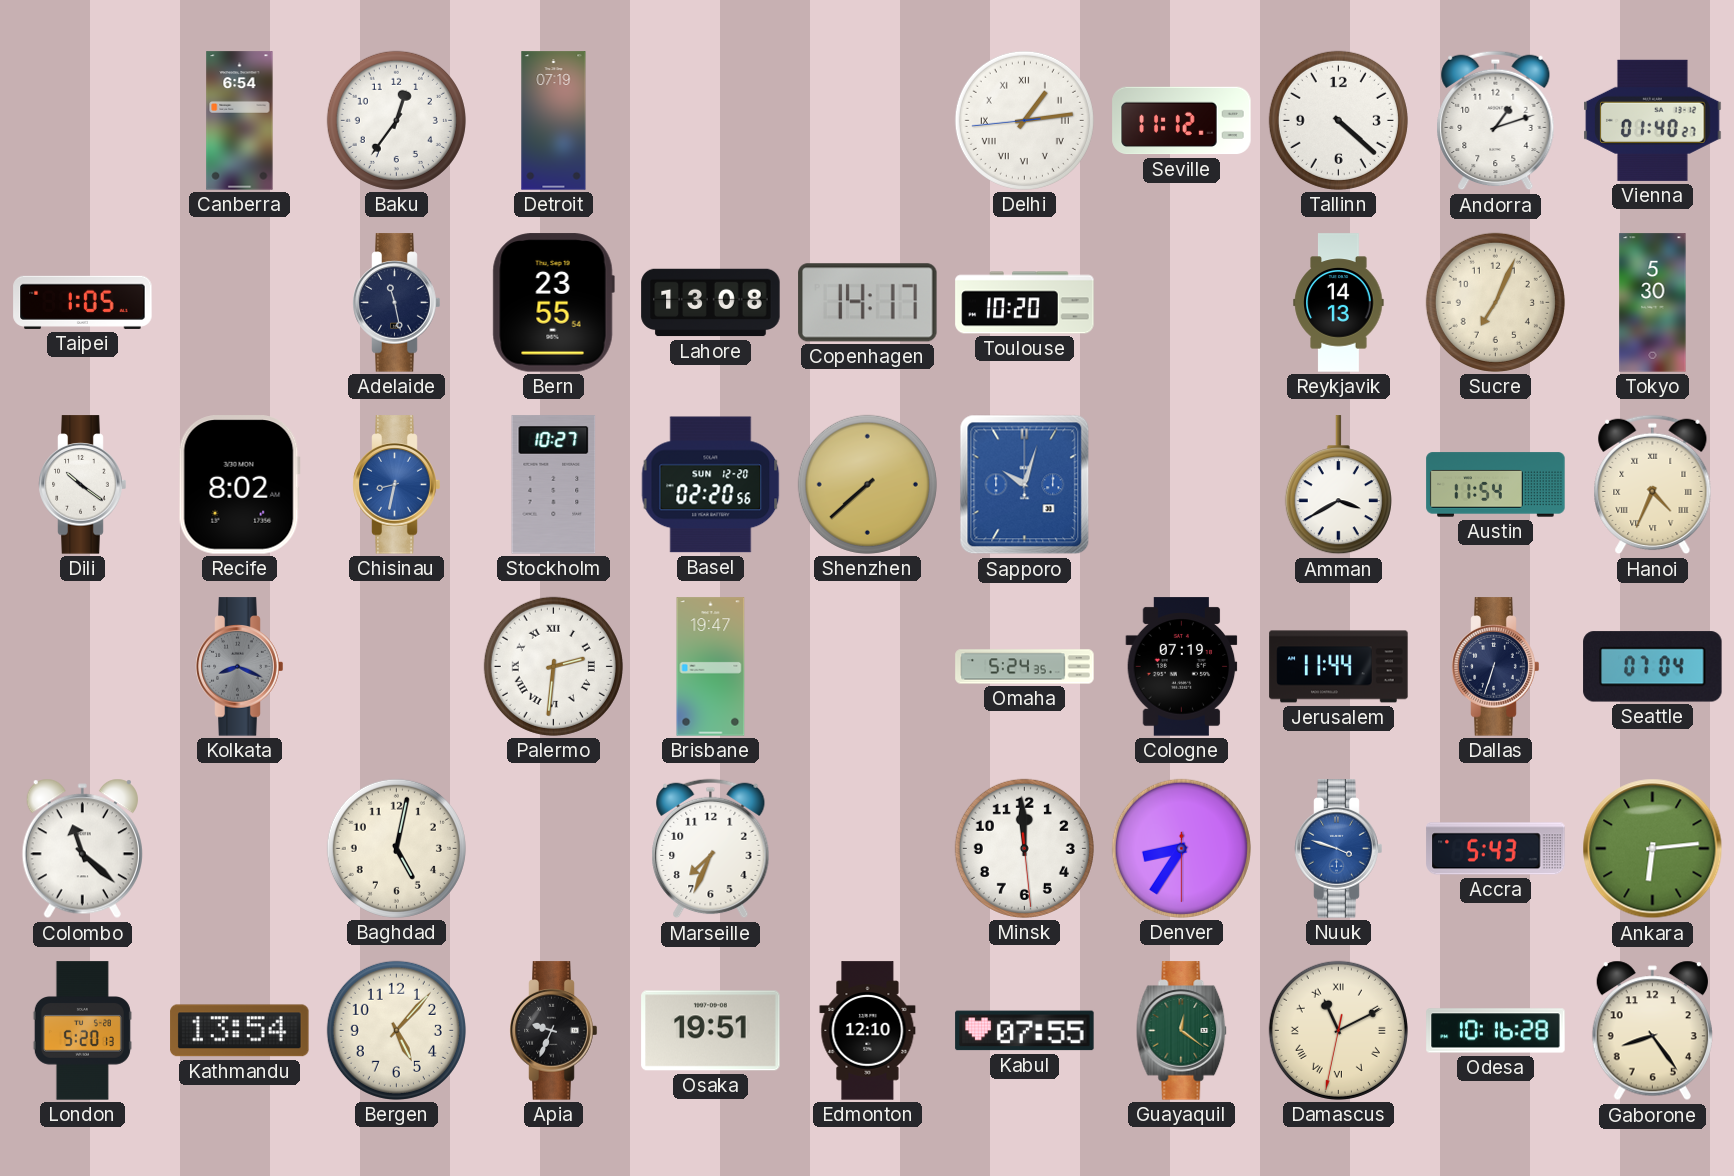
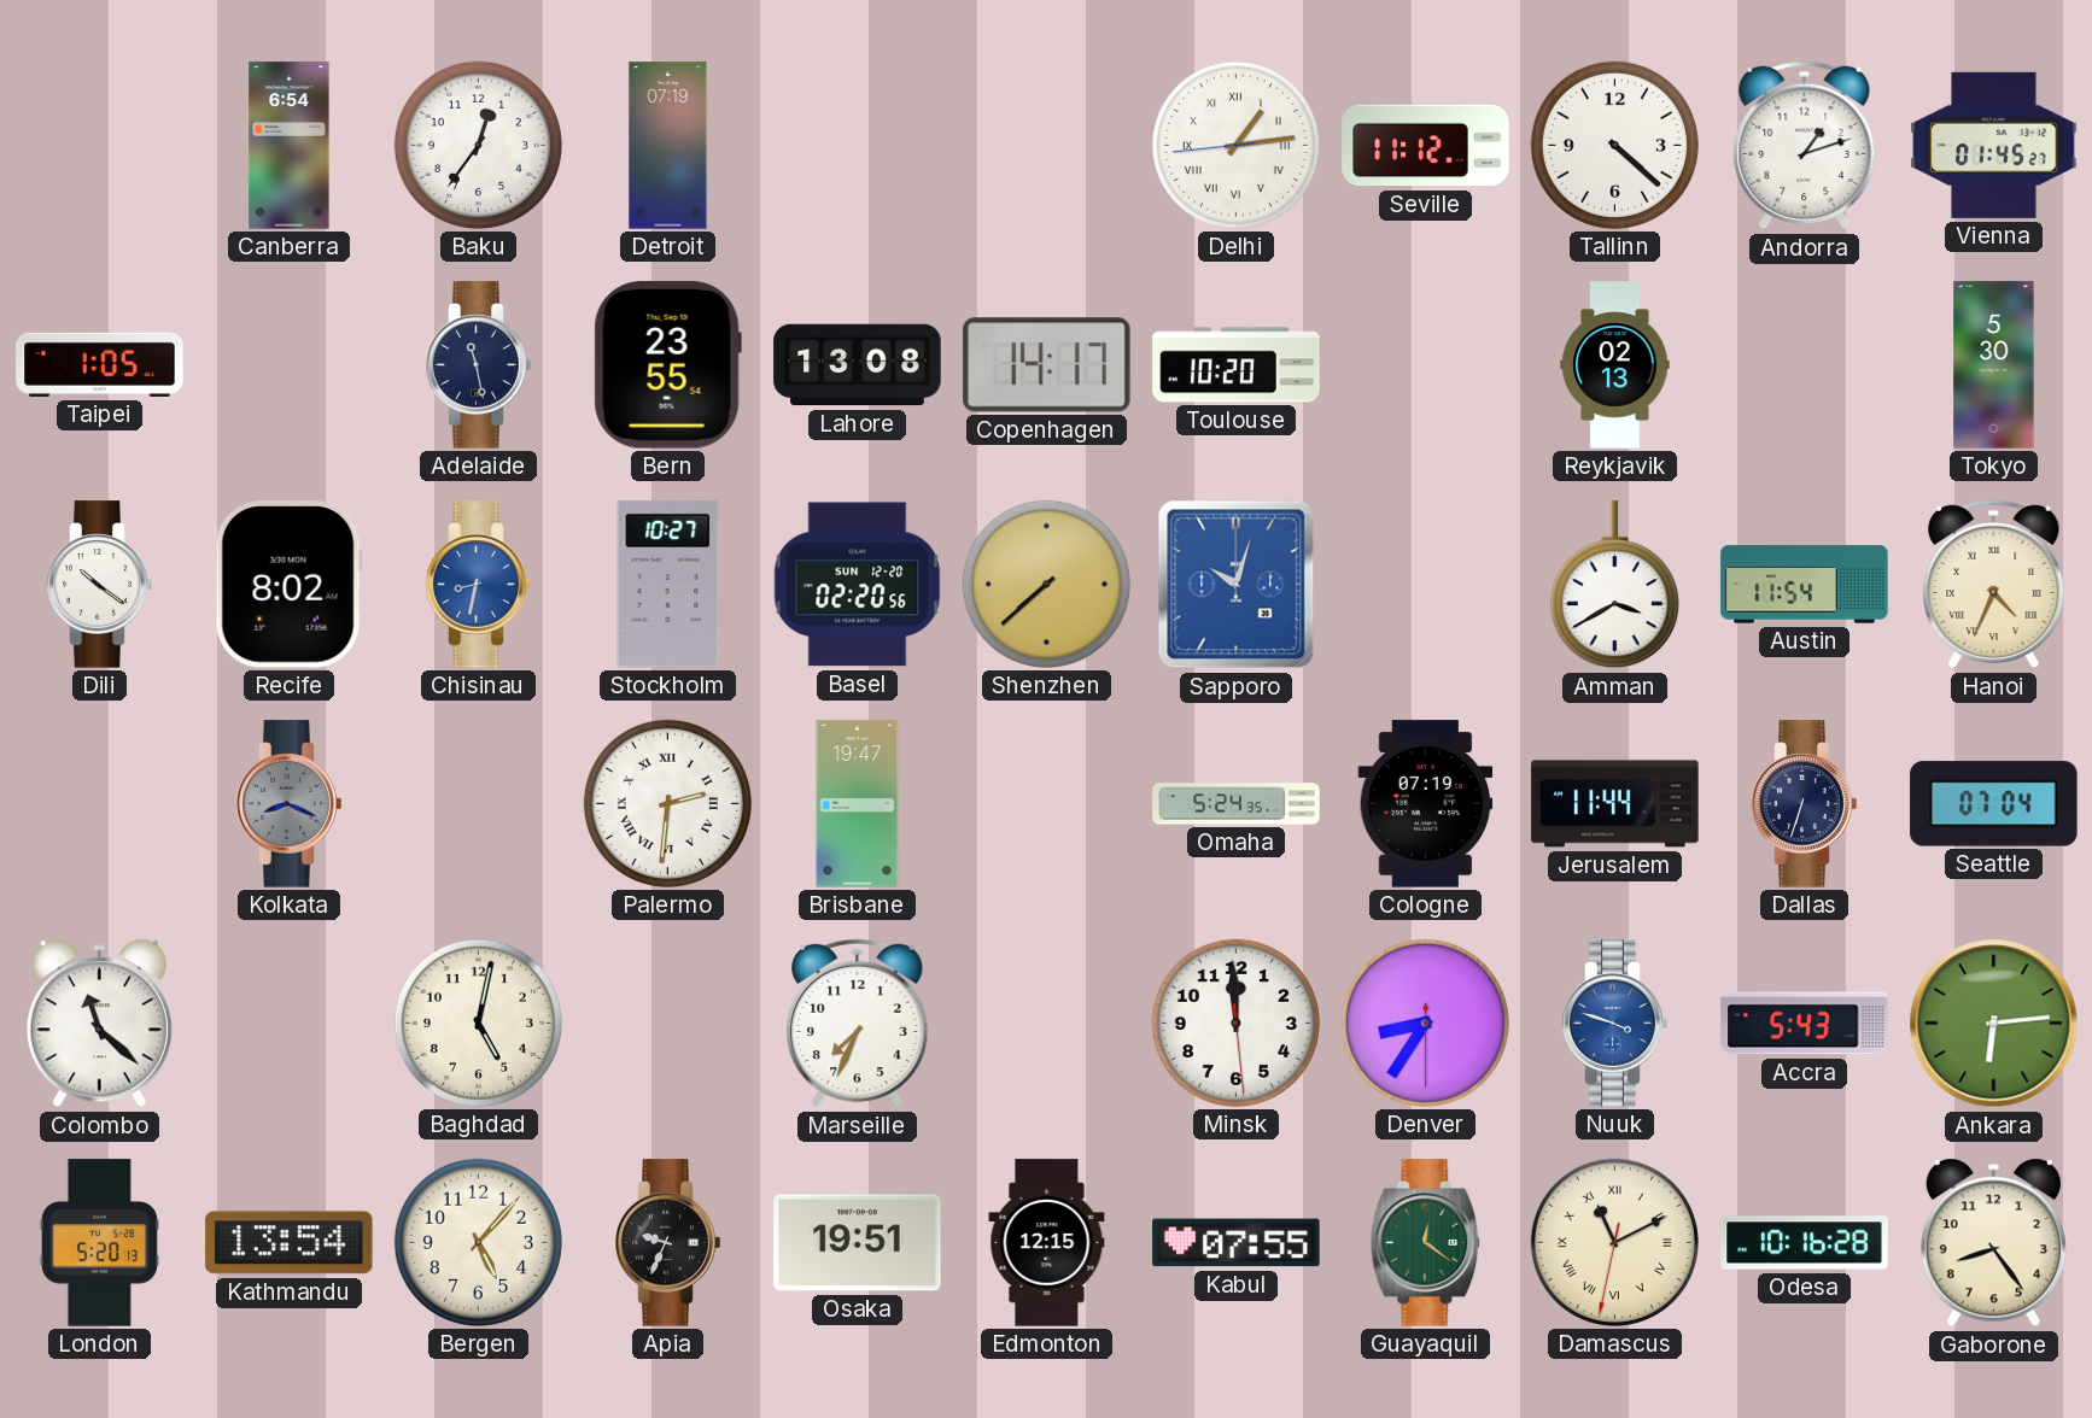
Vienna: 01:40 -> 01:45
Reykjavik: 14:13 -> 02:13
Sucre: 7:04 -> none
Edmonton: 12:10 -> 12:15
